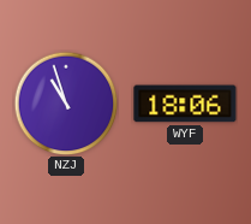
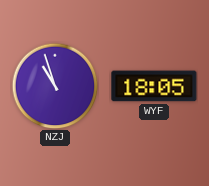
WYF: 18:06 -> 18:05
